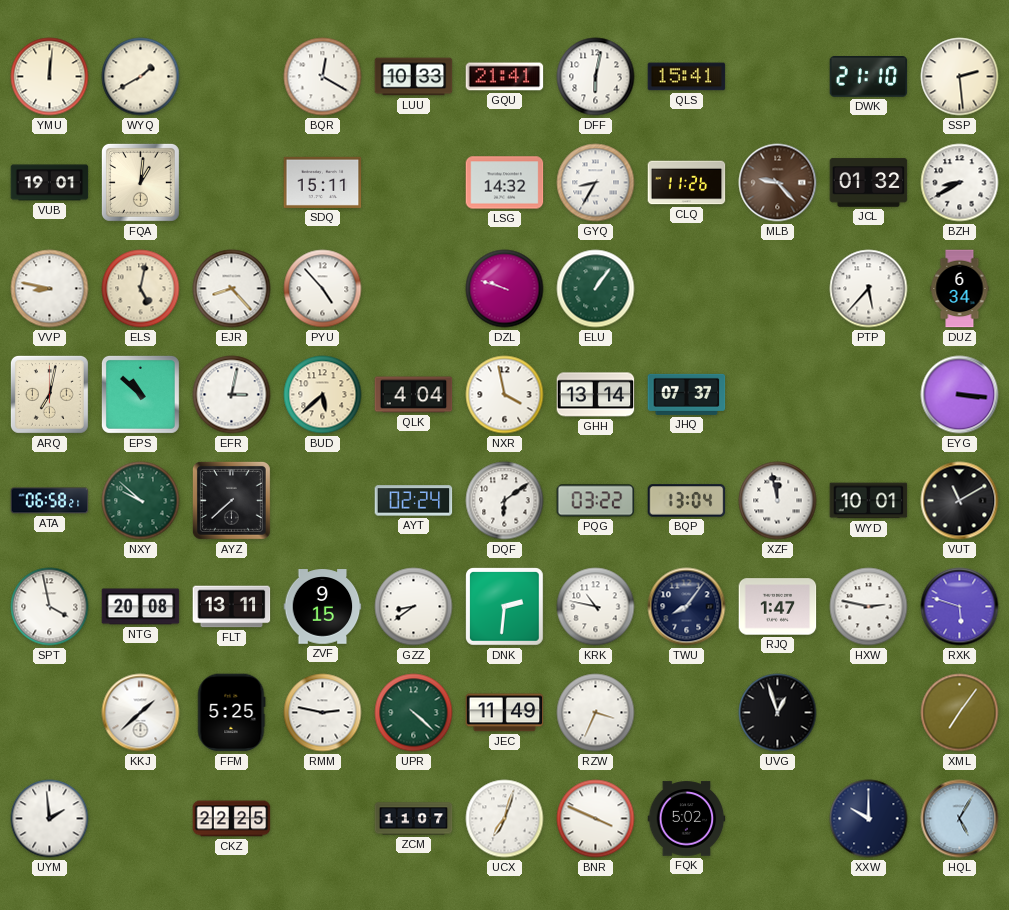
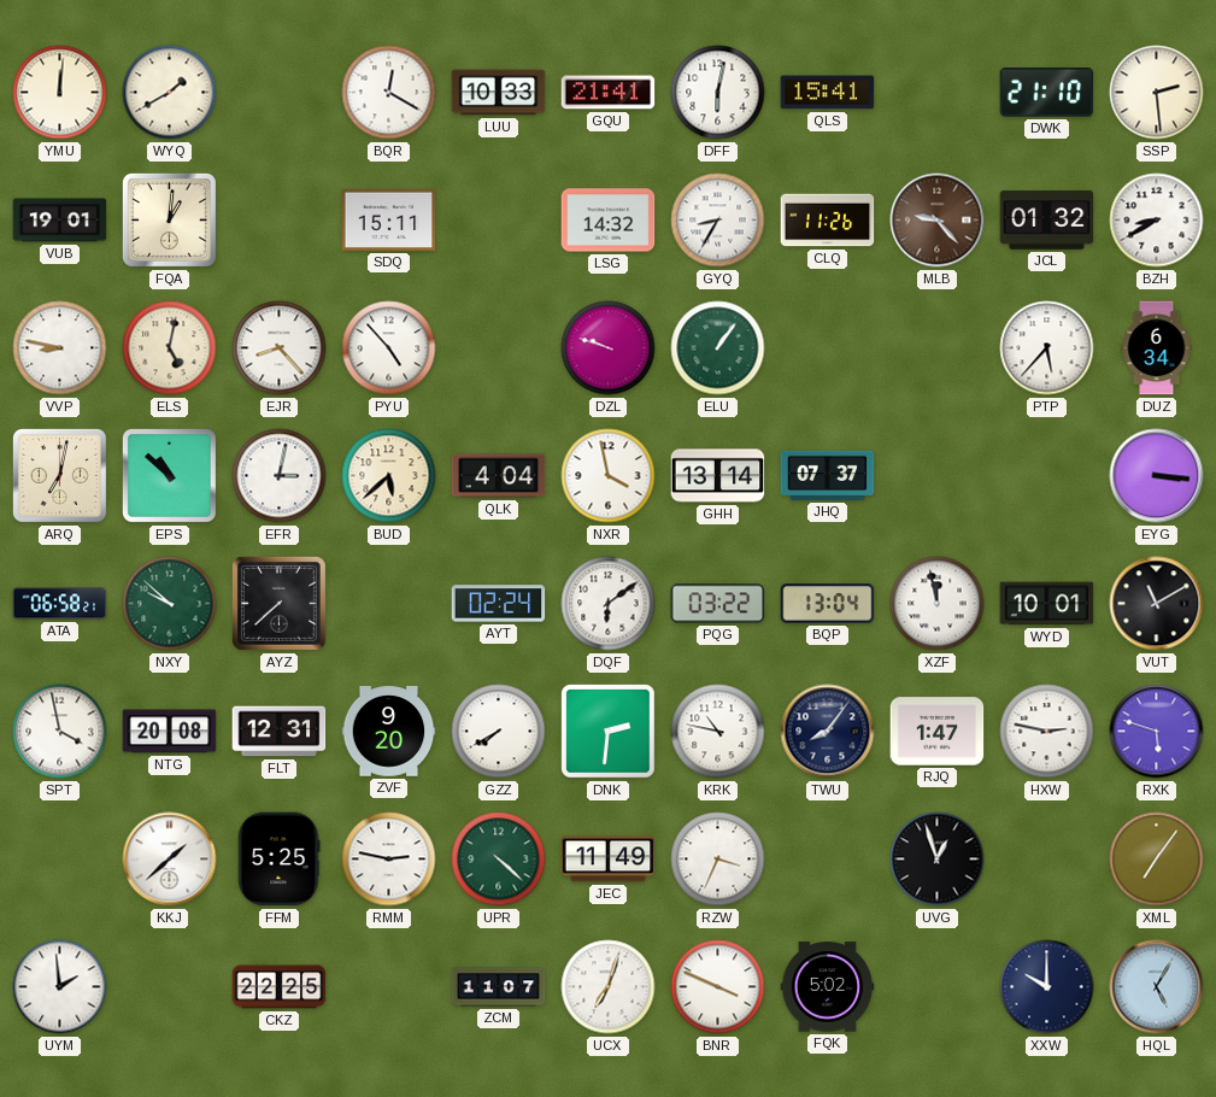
FLT: 13:11 -> 12:31
ZVF: 9:15 -> 9:20
GZZ: 8:39 -> 7:40
